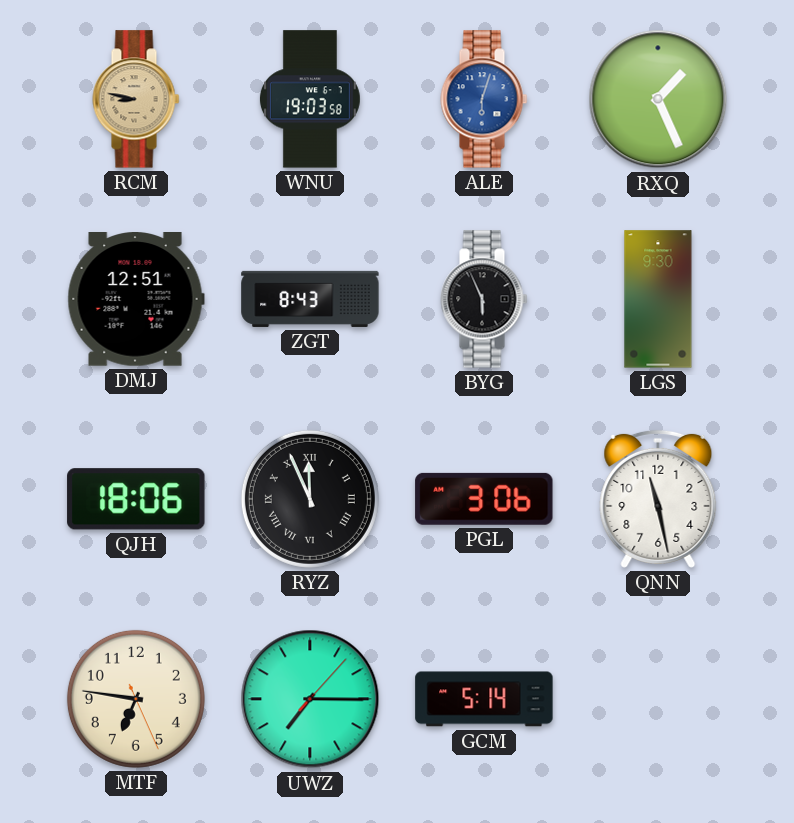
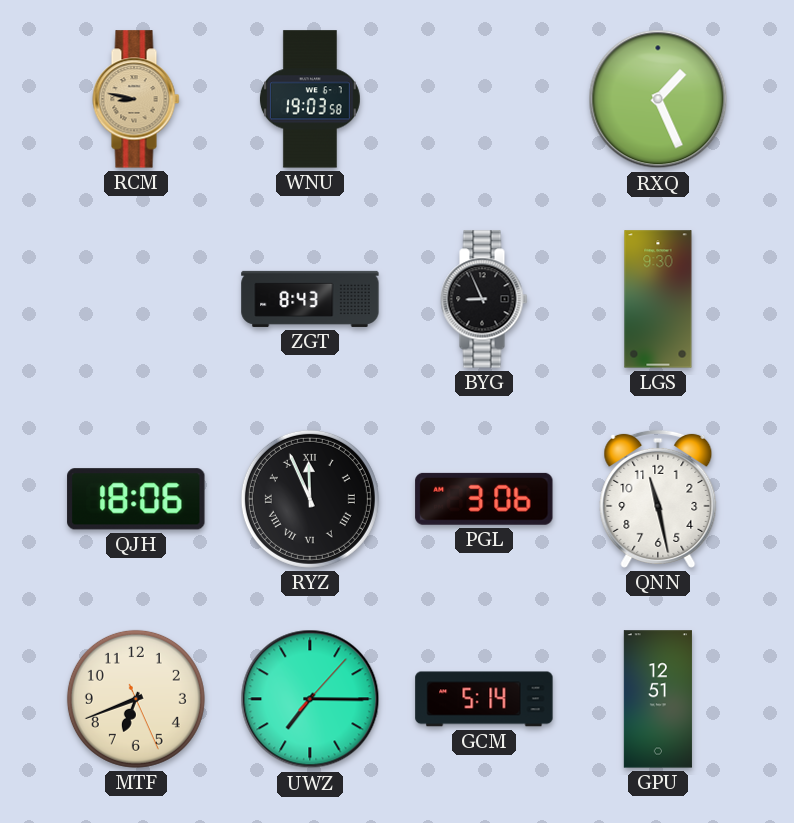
ALE: 6:03 -> none
DMJ: 12:51 -> none
BYG: 5:56 -> 8:56
MTF: 6:46 -> 6:41
GPU: none -> 12:51
